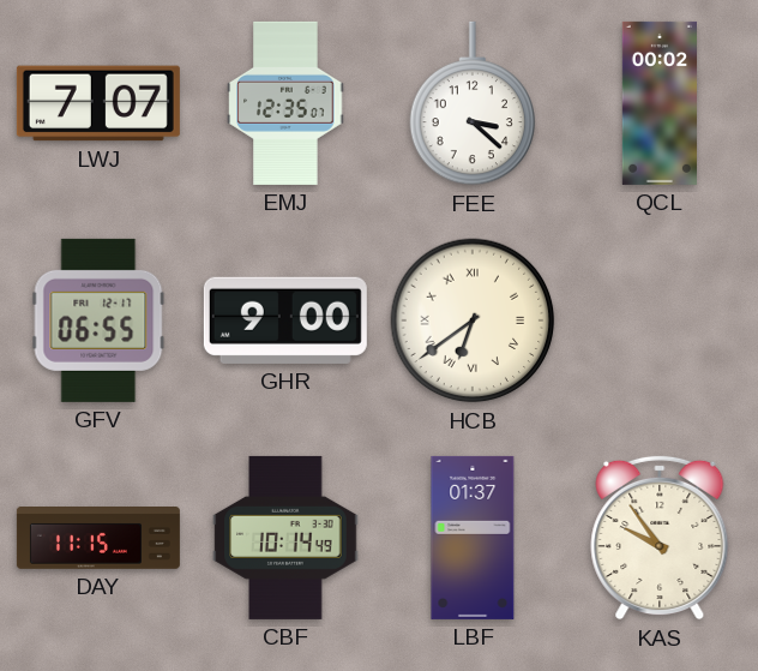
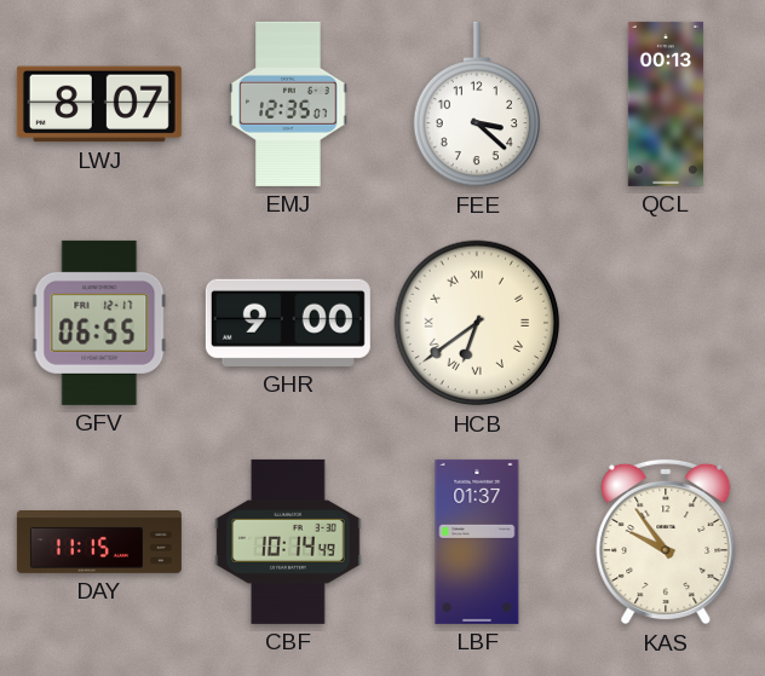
LWJ: 7:07 -> 8:07
QCL: 00:02 -> 00:13
